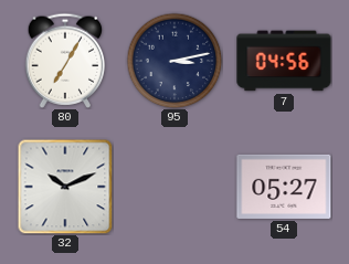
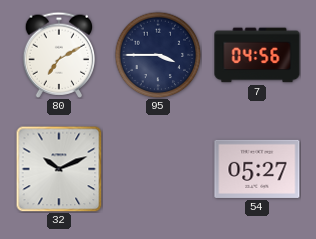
80: 7:05 -> 7:10
95: 3:13 -> 3:45
